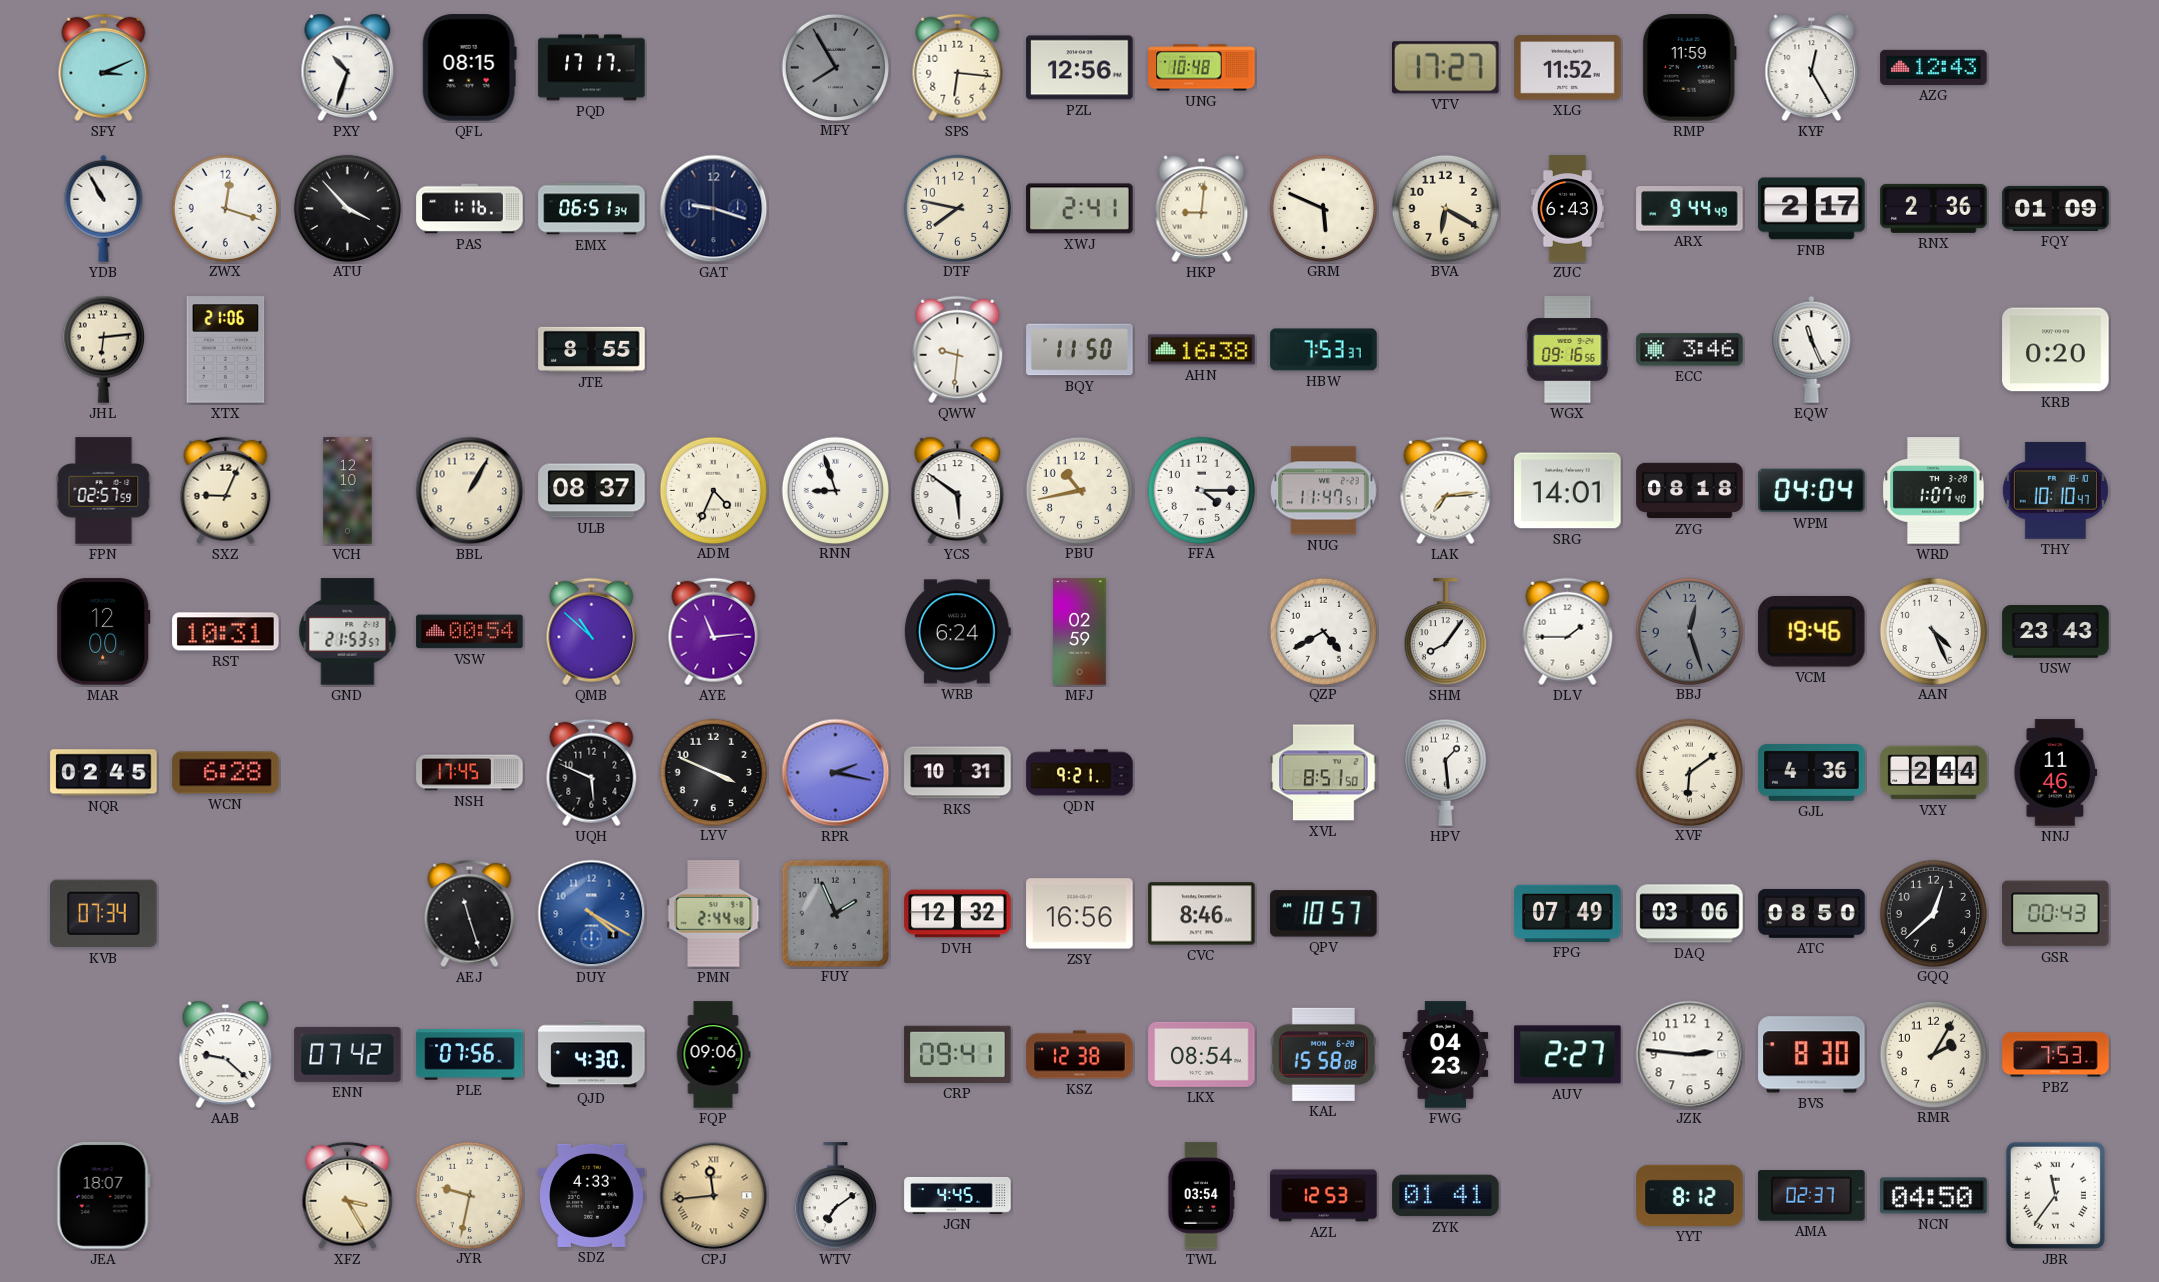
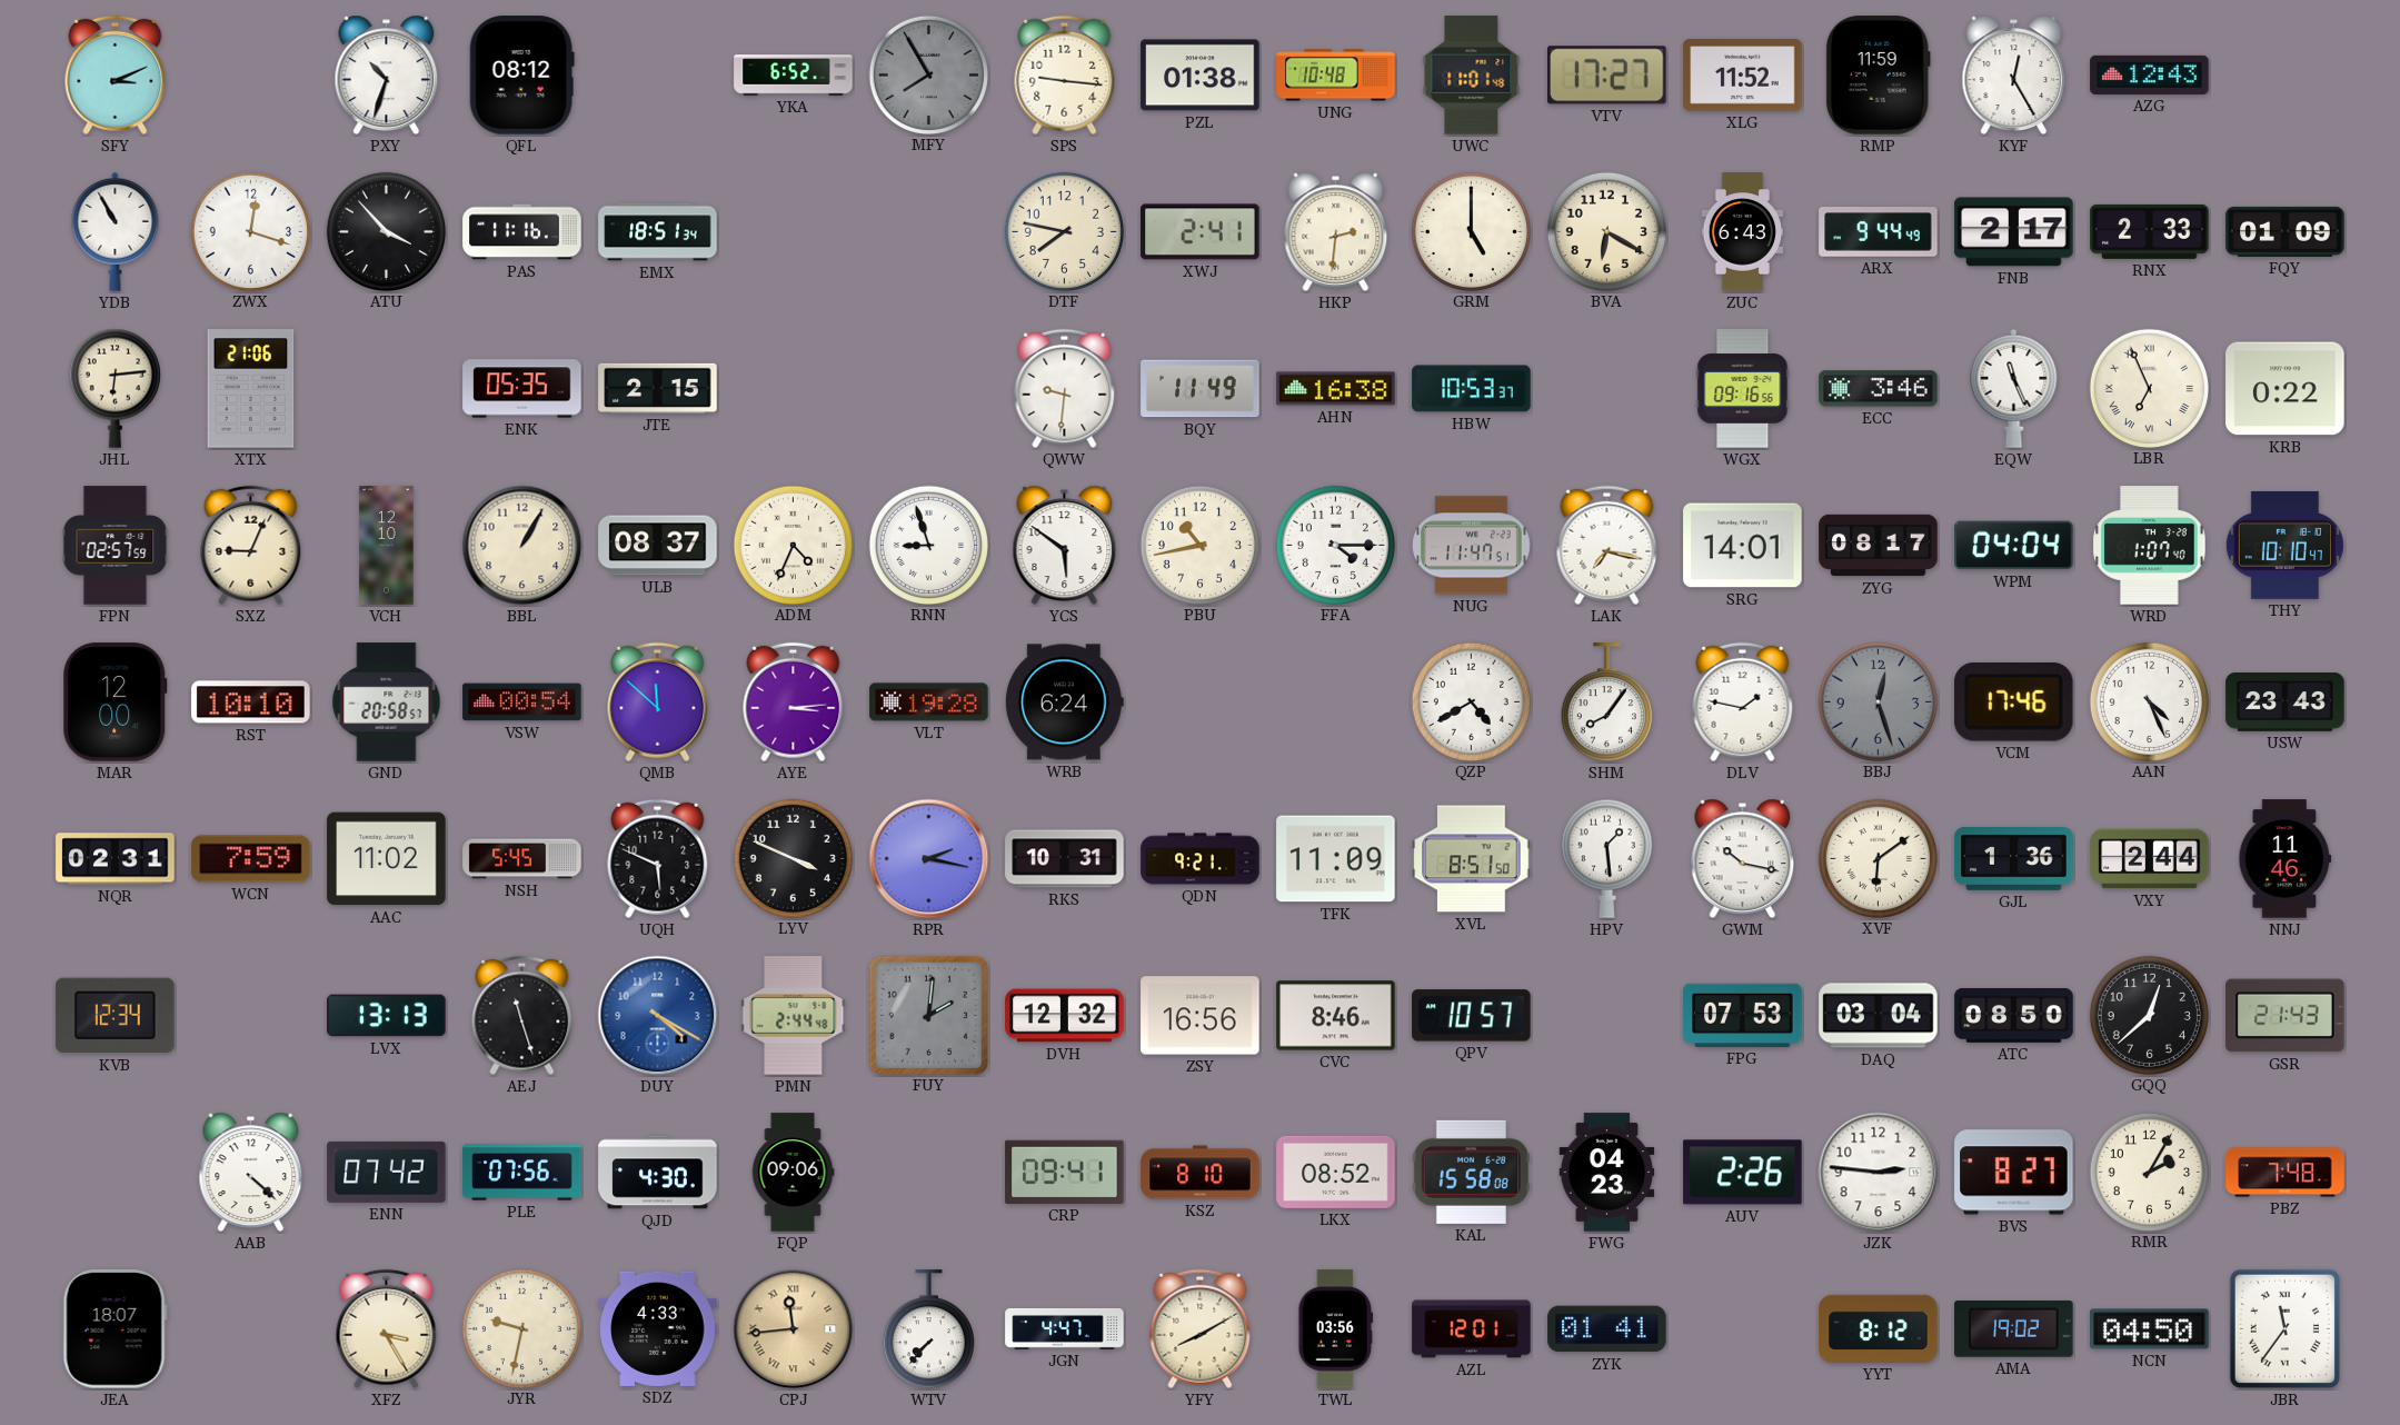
QFL: 08:15 -> 08:12
PQD: 17:17 -> none
YKA: none -> 6:52
SPS: 6:16 -> 9:16
PZL: 12:56 -> 01:38
UWC: none -> 11:01
PAS: 1:16 -> 11:16
EMX: 06:51 -> 18:51
GAT: 9:18 -> none
HKP: 9:01 -> 2:31
GRM: 5:49 -> 5:00
RNX: 2:36 -> 2:33
ENK: none -> 05:35
JTE: 8:55 -> 2:15
BQY: 11:50 -> 11:49
HBW: 7:53 -> 10:53
LBR: none -> 6:56
KRB: 0:20 -> 0:22
LAK: 7:14 -> 7:17
ZYG: 08:18 -> 08:17
RST: 10:31 -> 10:10
GND: 21:53 -> 20:58
QMB: 10:52 -> 11:52
AYE: 11:14 -> 3:14
VLT: none -> 19:28
MFJ: 02:59 -> none
DLV: 1:45 -> 1:47
VCM: 19:46 -> 17:46
NQR: 02:45 -> 02:31
WCN: 6:28 -> 7:59
AAC: none -> 11:02
NSH: 17:45 -> 5:45
TFK: none -> 11:09
GWM: none -> 10:17
GJL: 4:36 -> 1:36
KVB: 07:34 -> 12:34
LVX: none -> 13:13
FUY: 1:56 -> 2:01
FPG: 07:49 -> 07:53
DAQ: 03:06 -> 03:04
GSR: 00:43 -> 21:43
AAB: 9:22 -> 4:22
KSZ: 12:38 -> 8:10
LKX: 08:54 -> 08:52
AUV: 2:27 -> 2:26
BVS: 8:30 -> 8:27
PBZ: 7:53 -> 7:48
WTV: 7:09 -> 7:37
JGN: 4:45 -> 4:47
YFY: none -> 8:10
TWL: 03:54 -> 03:56
AZL: 12:53 -> 12:01
AMA: 02:37 -> 19:02
